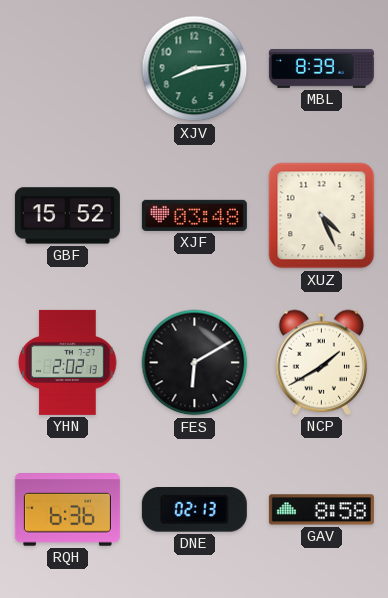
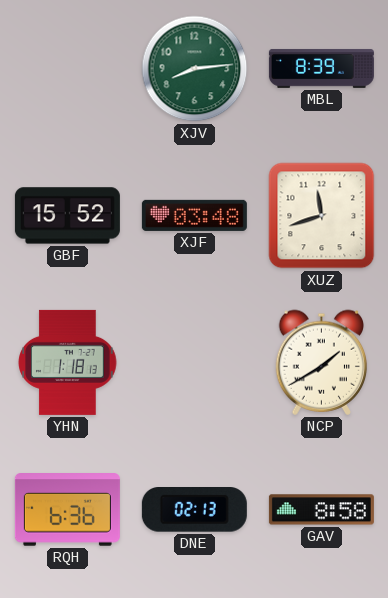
XUZ: 4:26 -> 11:42
YHN: 2:02 -> 1:18
FES: 6:10 -> none
